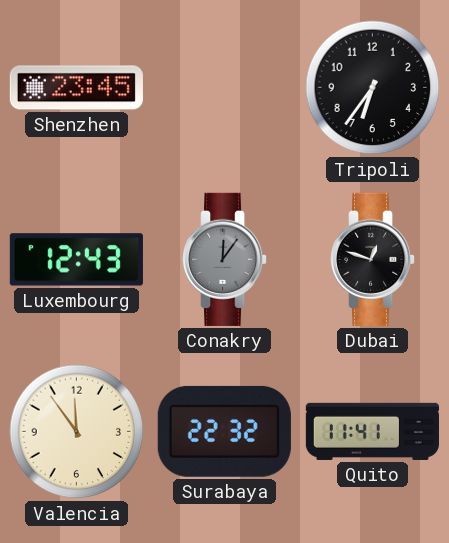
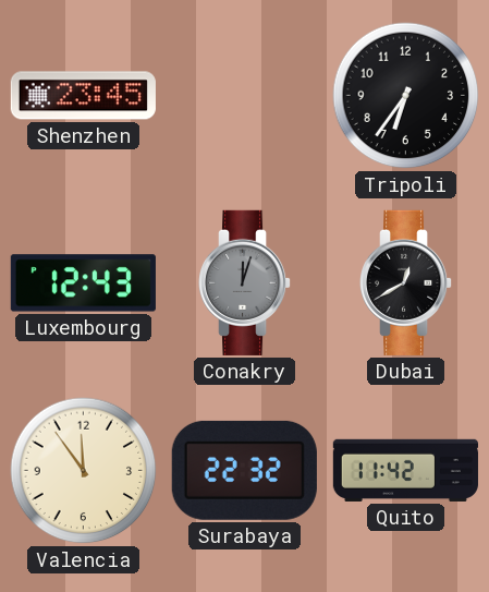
Conakry: 12:06 -> 12:03
Dubai: 12:48 -> 12:40
Quito: 11:41 -> 11:42
